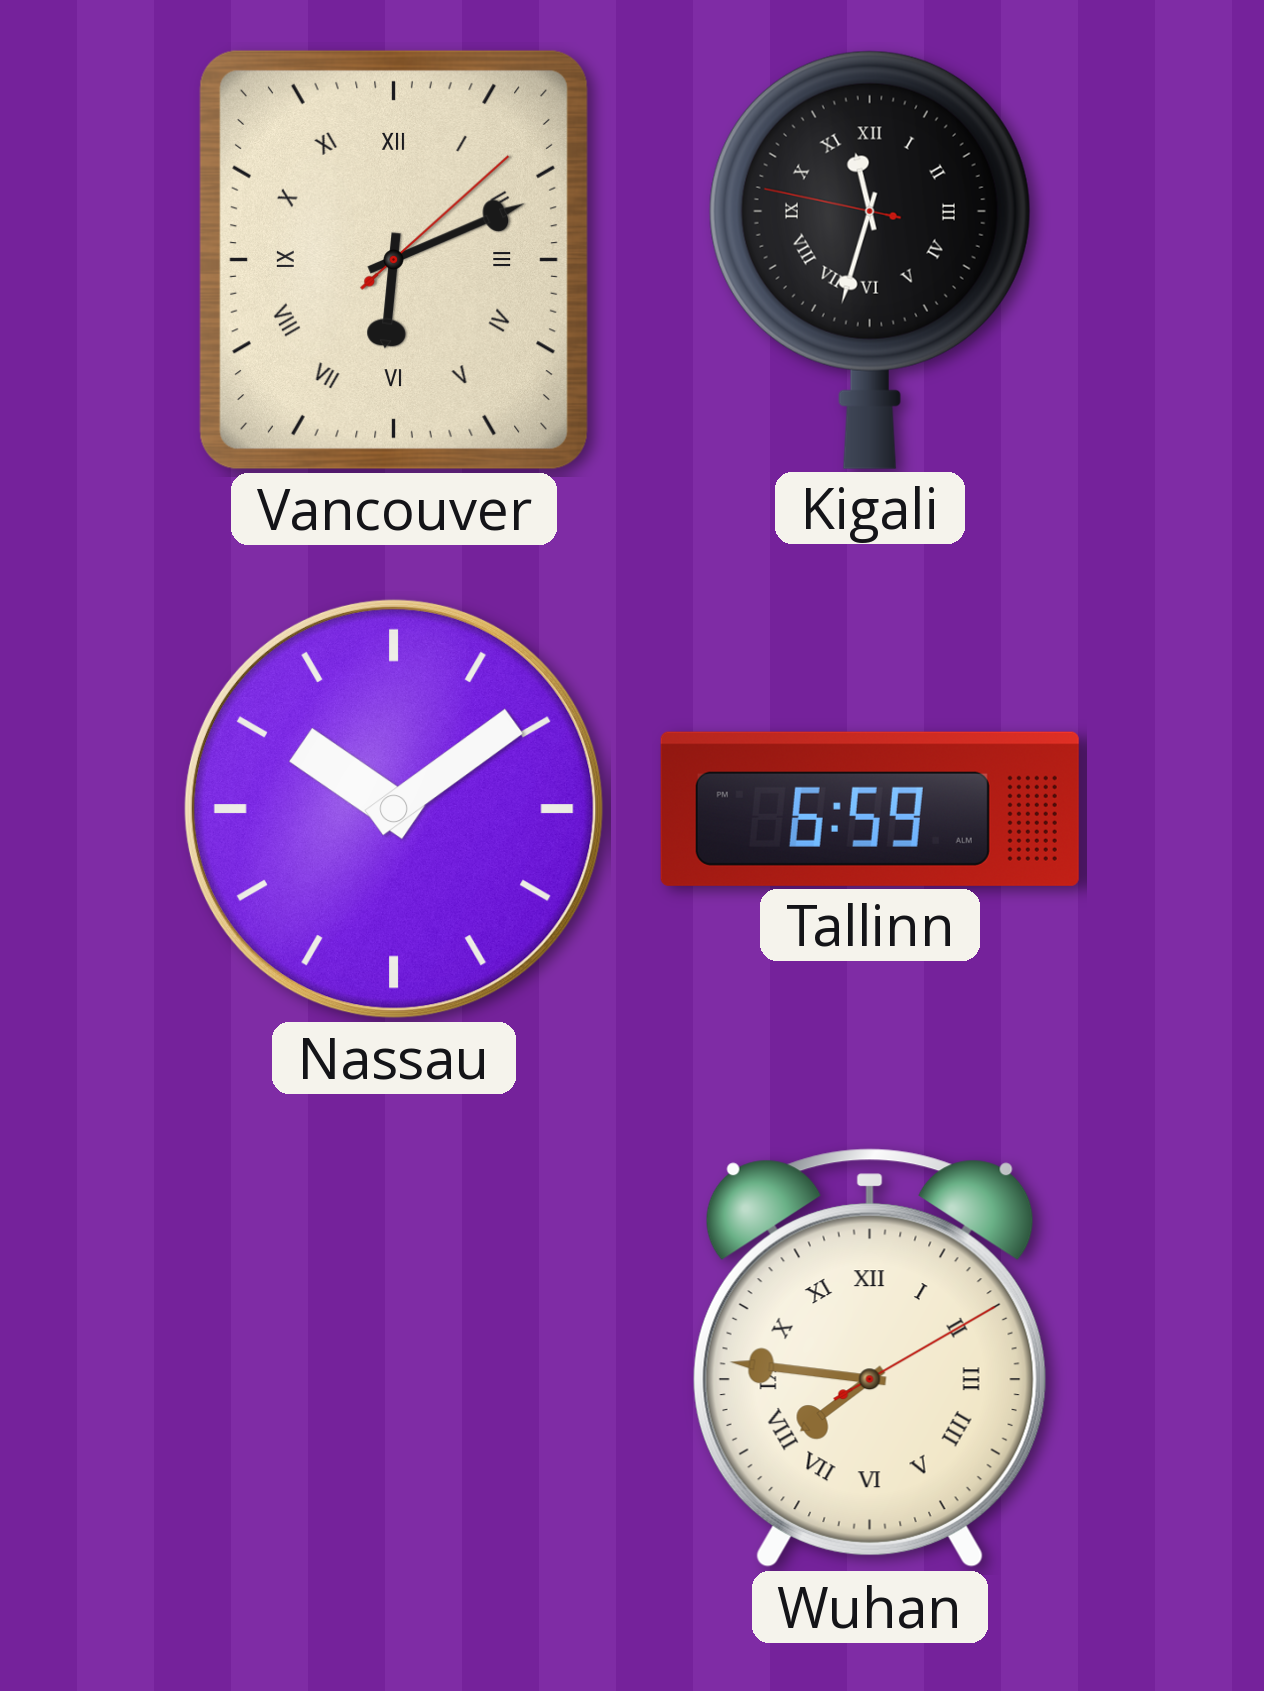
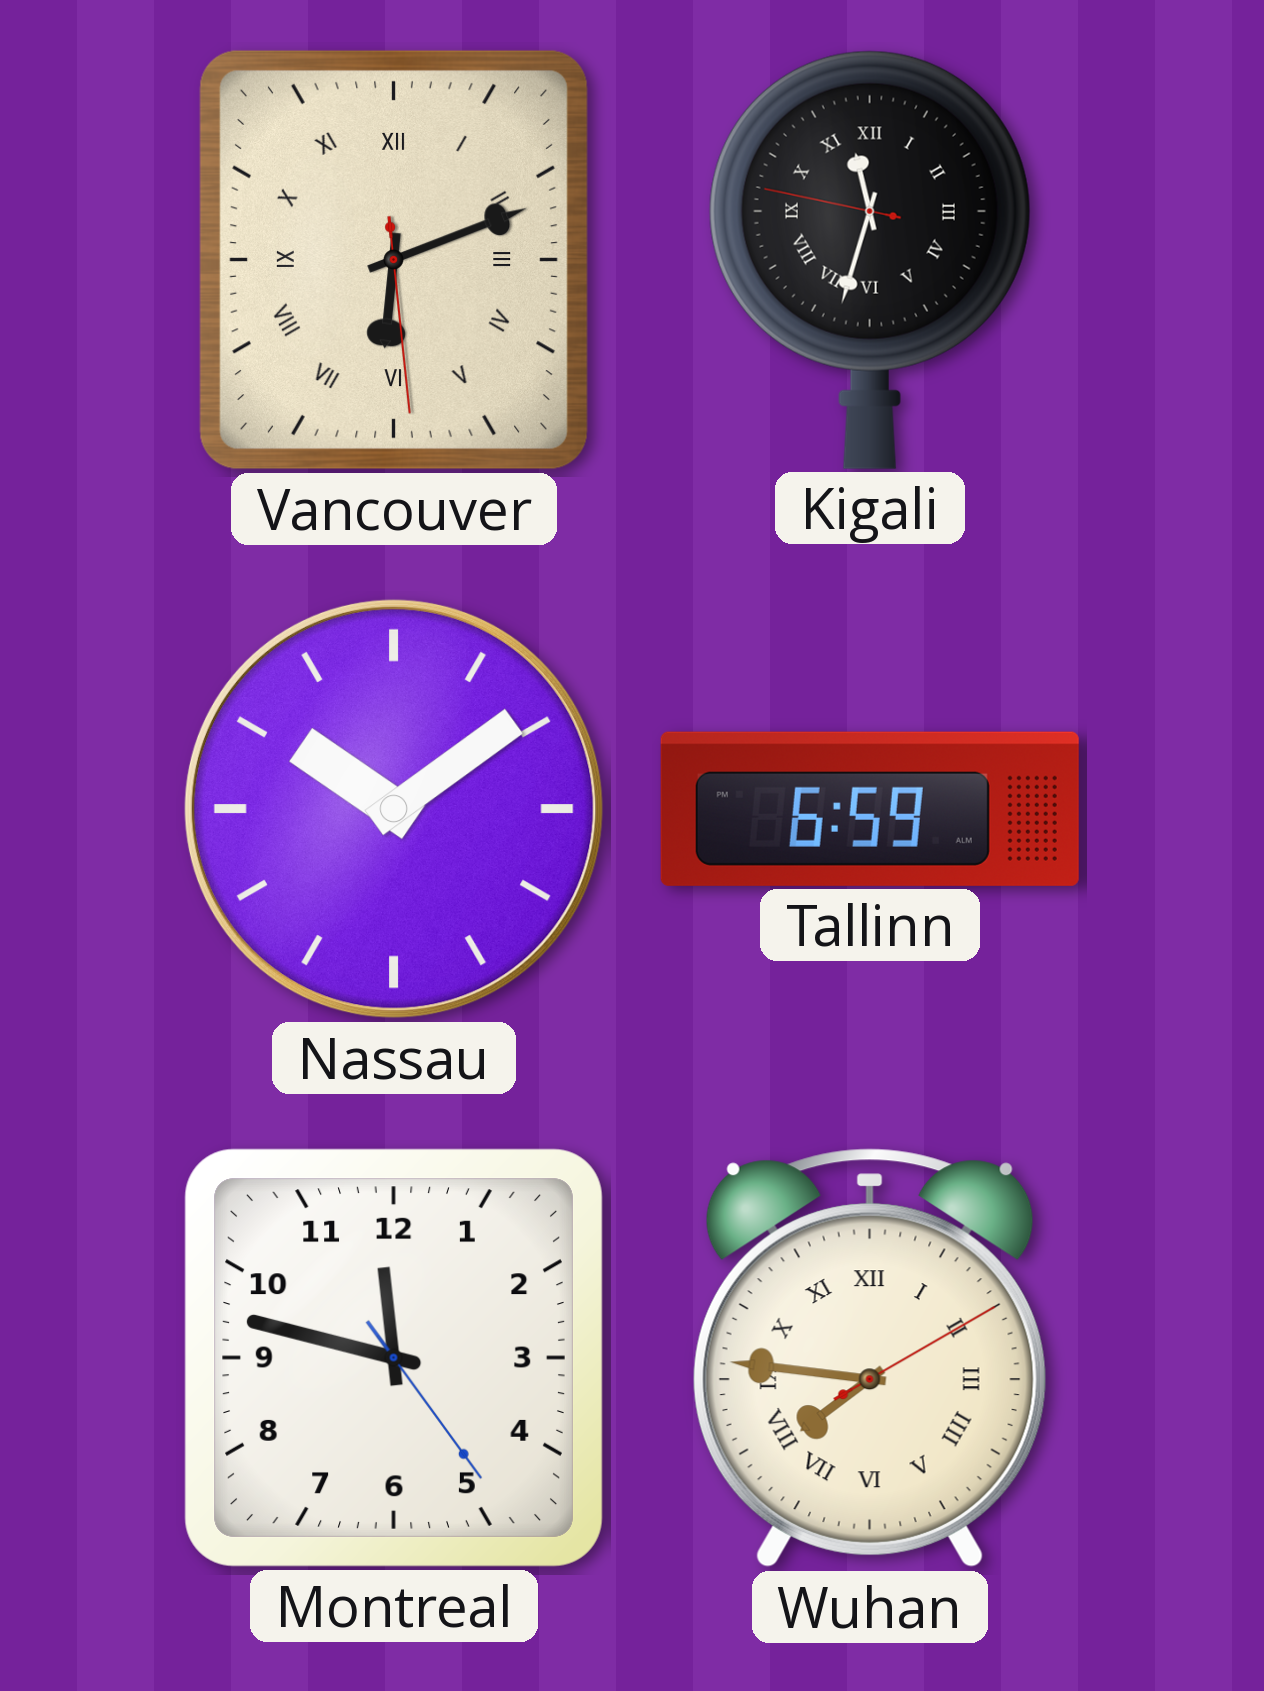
Vancouver: 6:11:08 -> 6:11:29
Montreal: none -> 11:47
